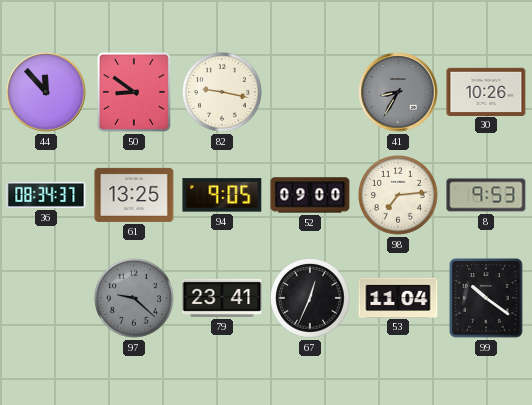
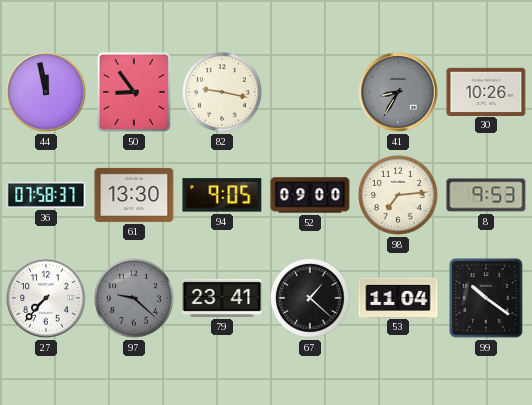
44: 11:53 -> 11:58
50: 8:51 -> 8:54
36: 08:34 -> 07:58
61: 13:25 -> 13:30
27: none -> 7:37
67: 12:34 -> 1:22
